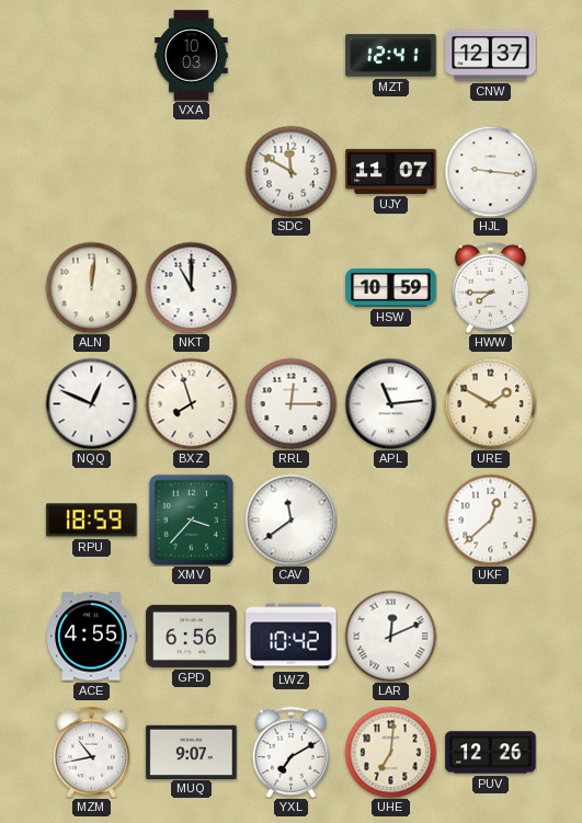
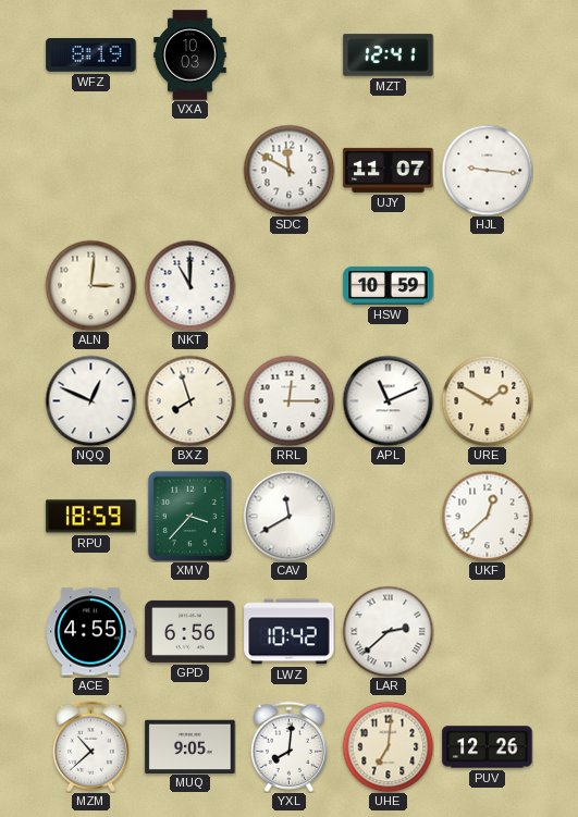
WFZ: none -> 8:19
CNW: 12:37 -> none
ALN: 12:01 -> 3:01
HWW: 7:45 -> none
APL: 11:14 -> 11:11
CAV: 11:39 -> 11:40
LAR: 12:11 -> 2:38
MZM: 10:43 -> 10:38
MUQ: 9:07 -> 9:05
YXL: 7:10 -> 8:01
